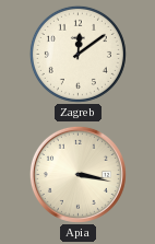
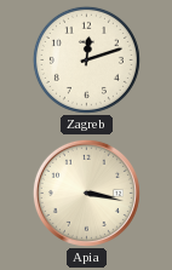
Zagreb: 12:09 -> 12:12
